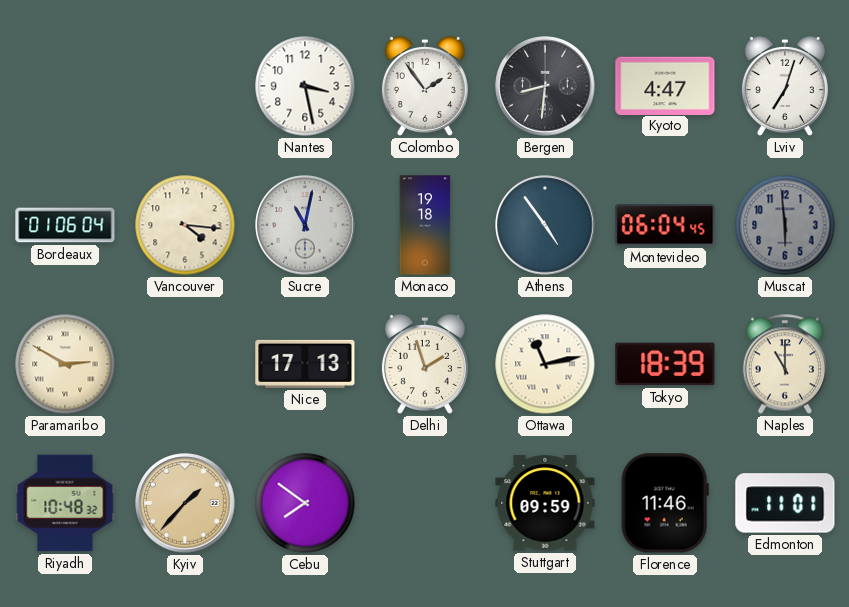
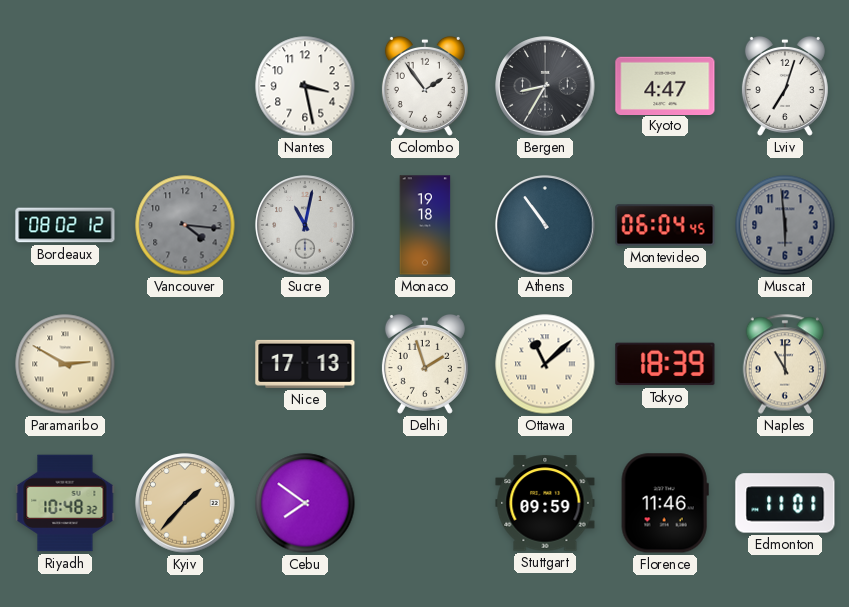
Bergen: 8:31 -> 8:35
Bordeaux: 01:06 -> 08:02
Vancouver dial: cream -> grey
Athens: 4:54 -> 10:54
Ottawa: 11:13 -> 11:08
